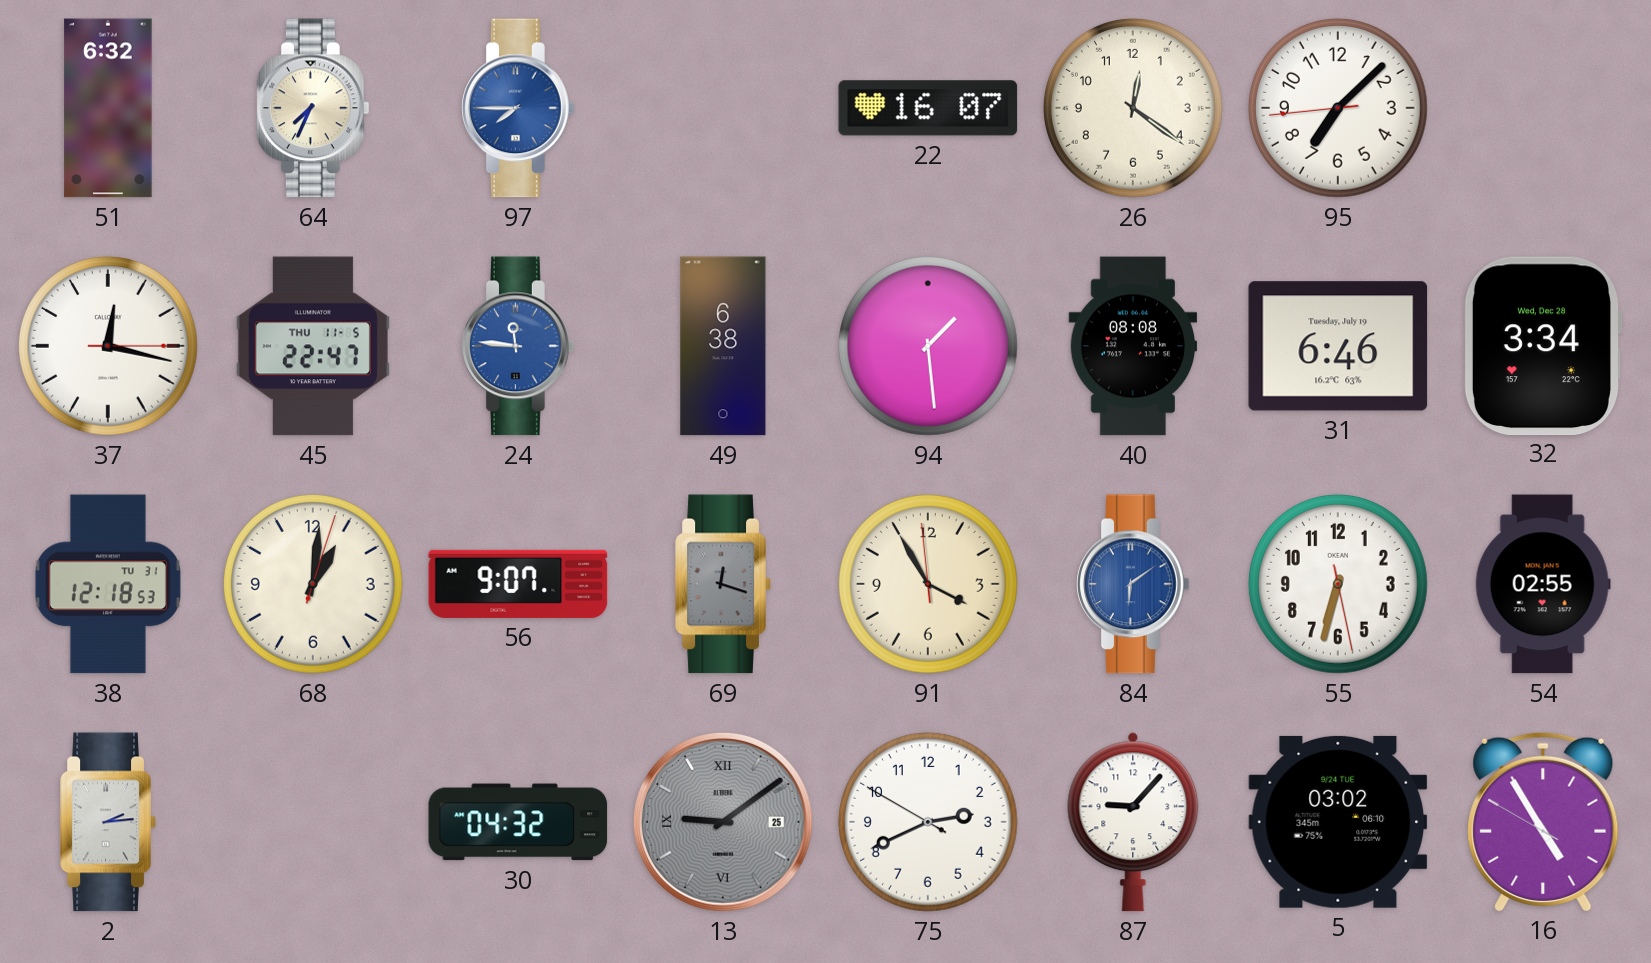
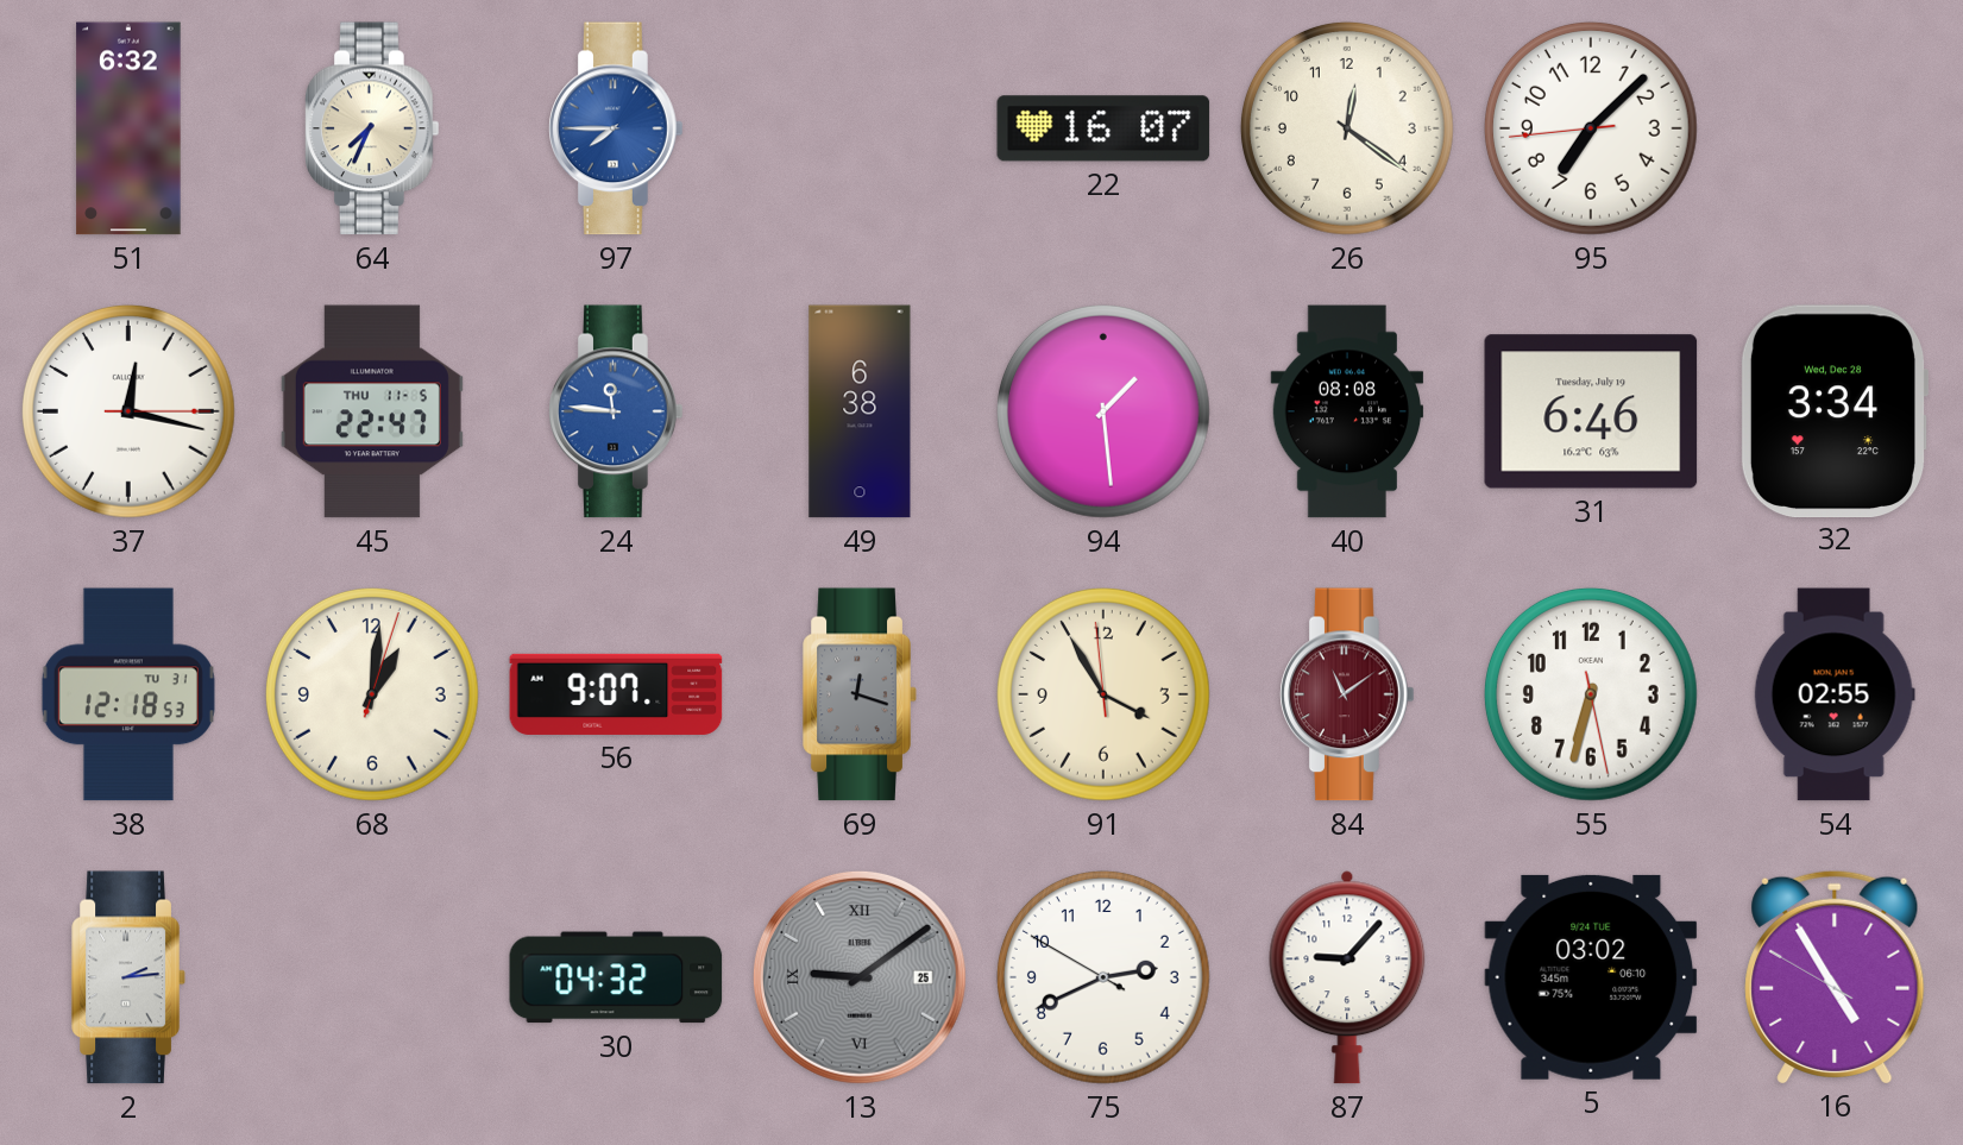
84: 6:09 -> 11:09
84 dial: blue -> burgundy
